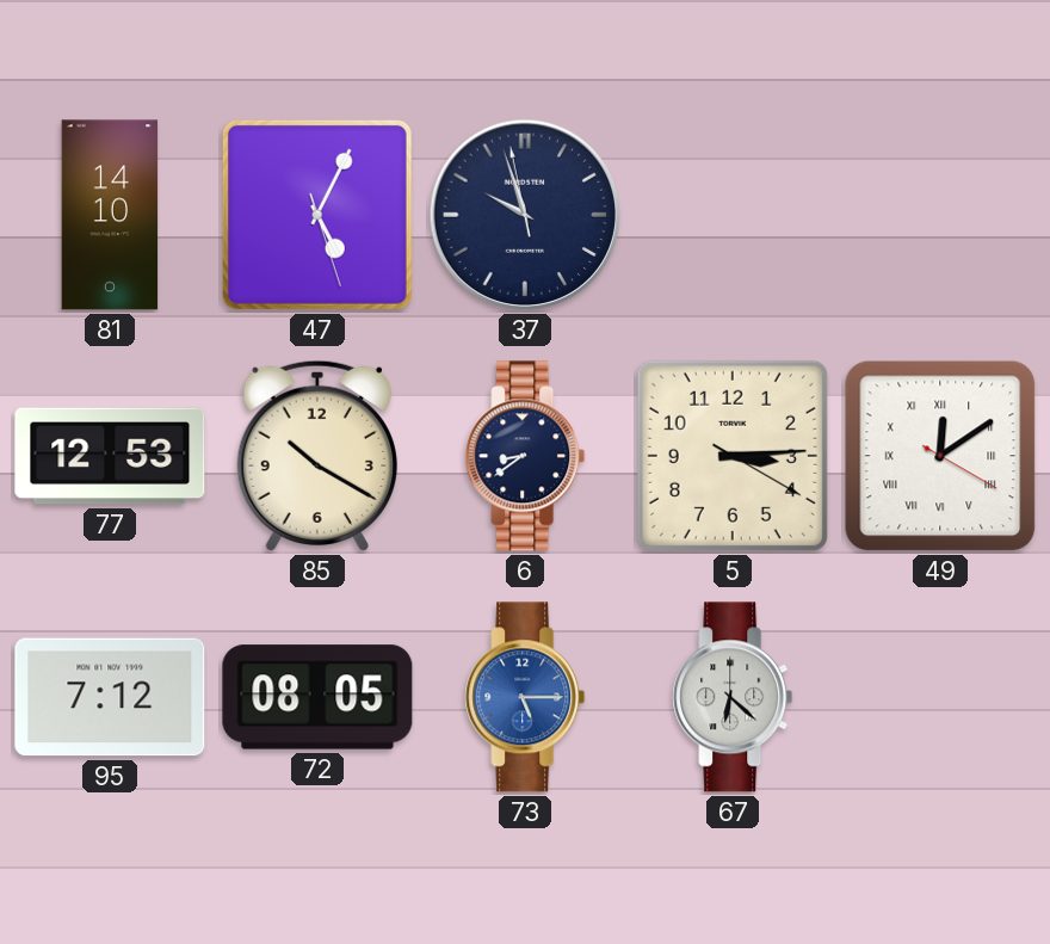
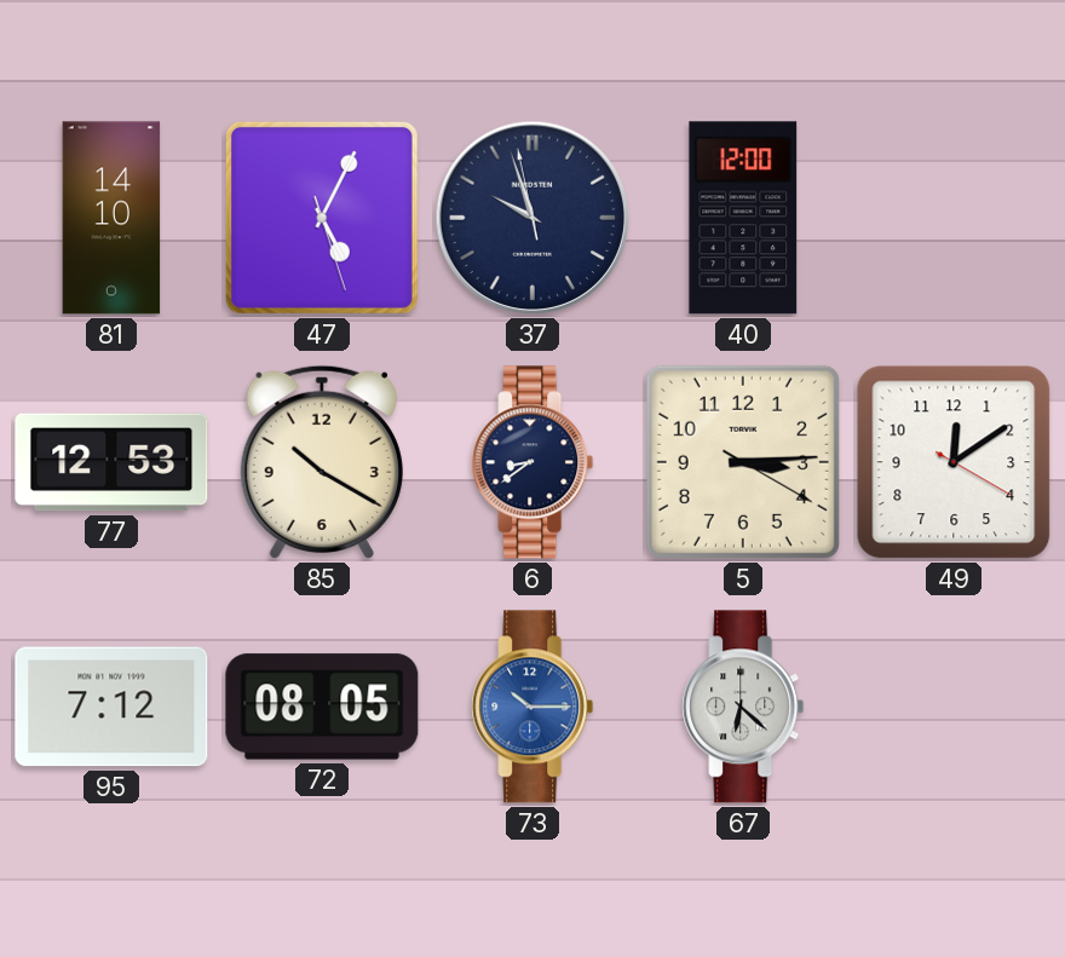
40: none -> 12:00
49 numerals: Roman -> Arabic
73: 5:15 -> 10:15
